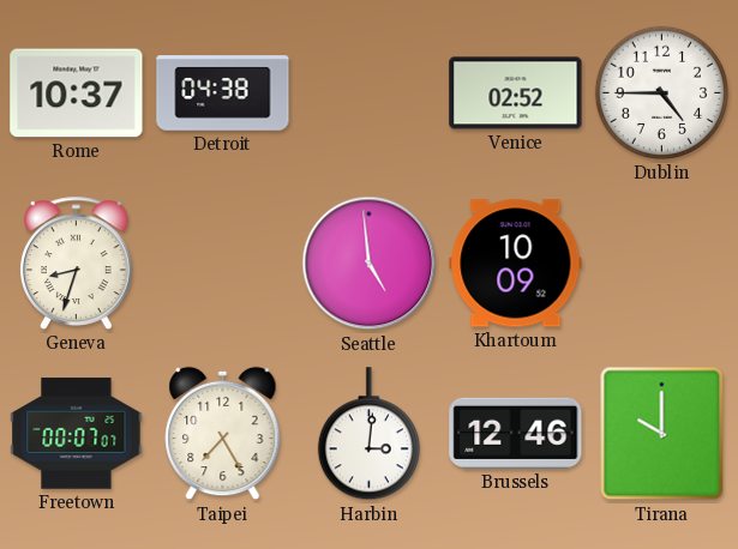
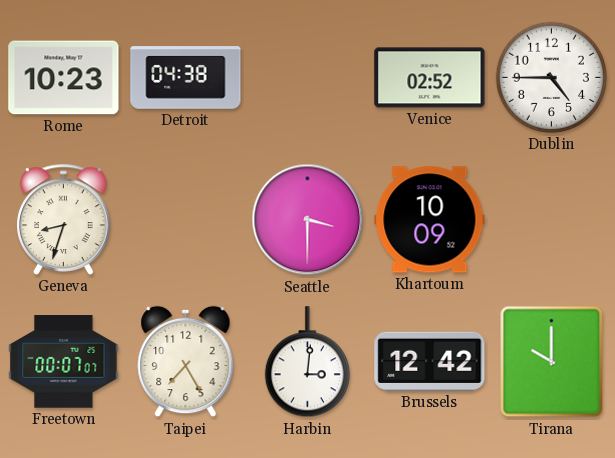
Rome: 10:37 -> 10:23
Seattle: 4:59 -> 3:30
Brussels: 12:46 -> 12:42
